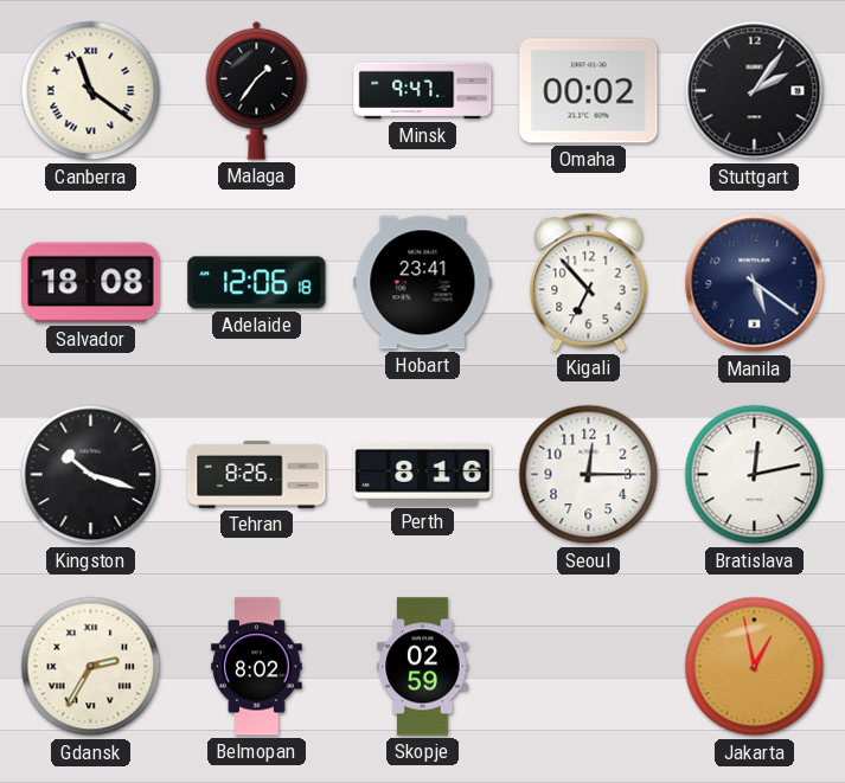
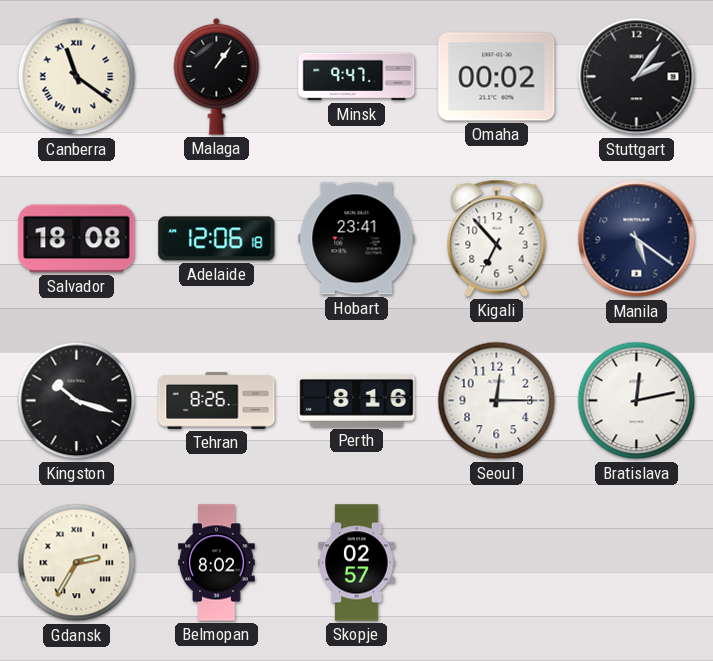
Malaga: 1:36 -> 1:06
Skopje: 02:59 -> 02:57
Jakarta: 12:58 -> none
